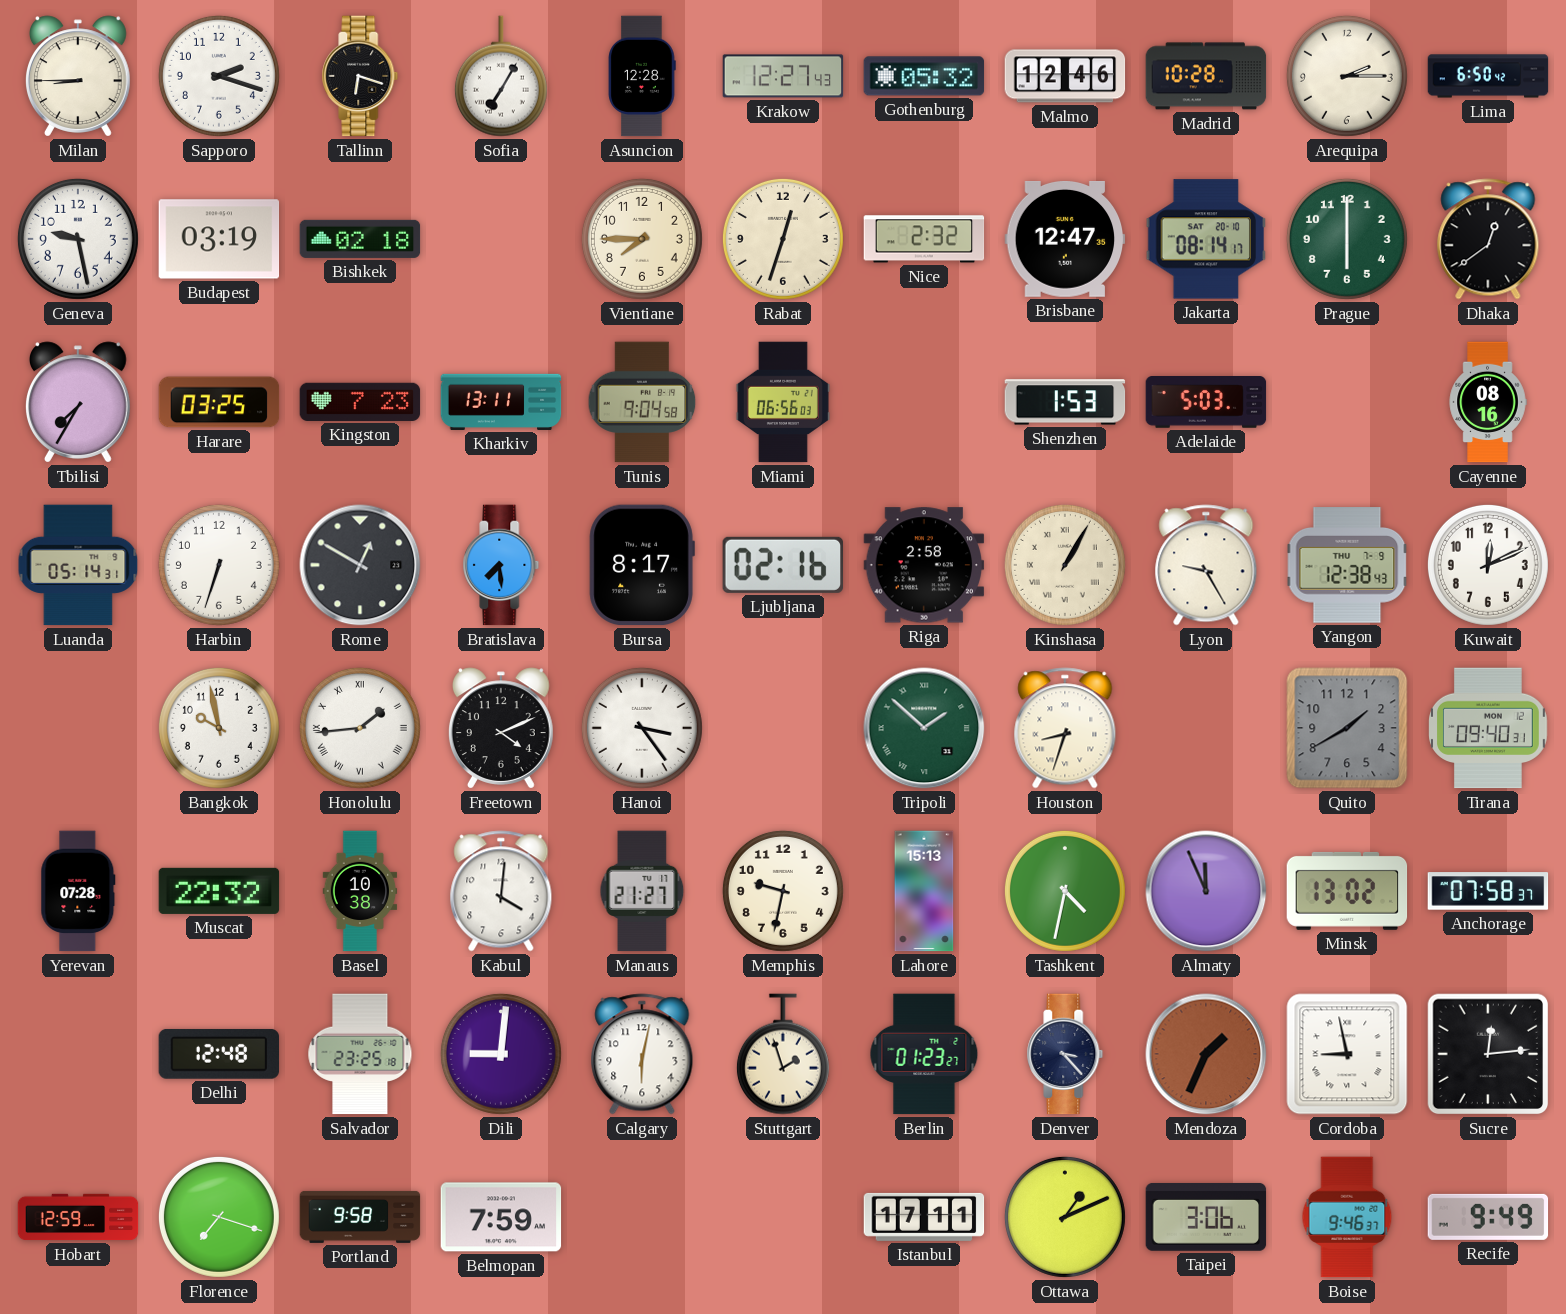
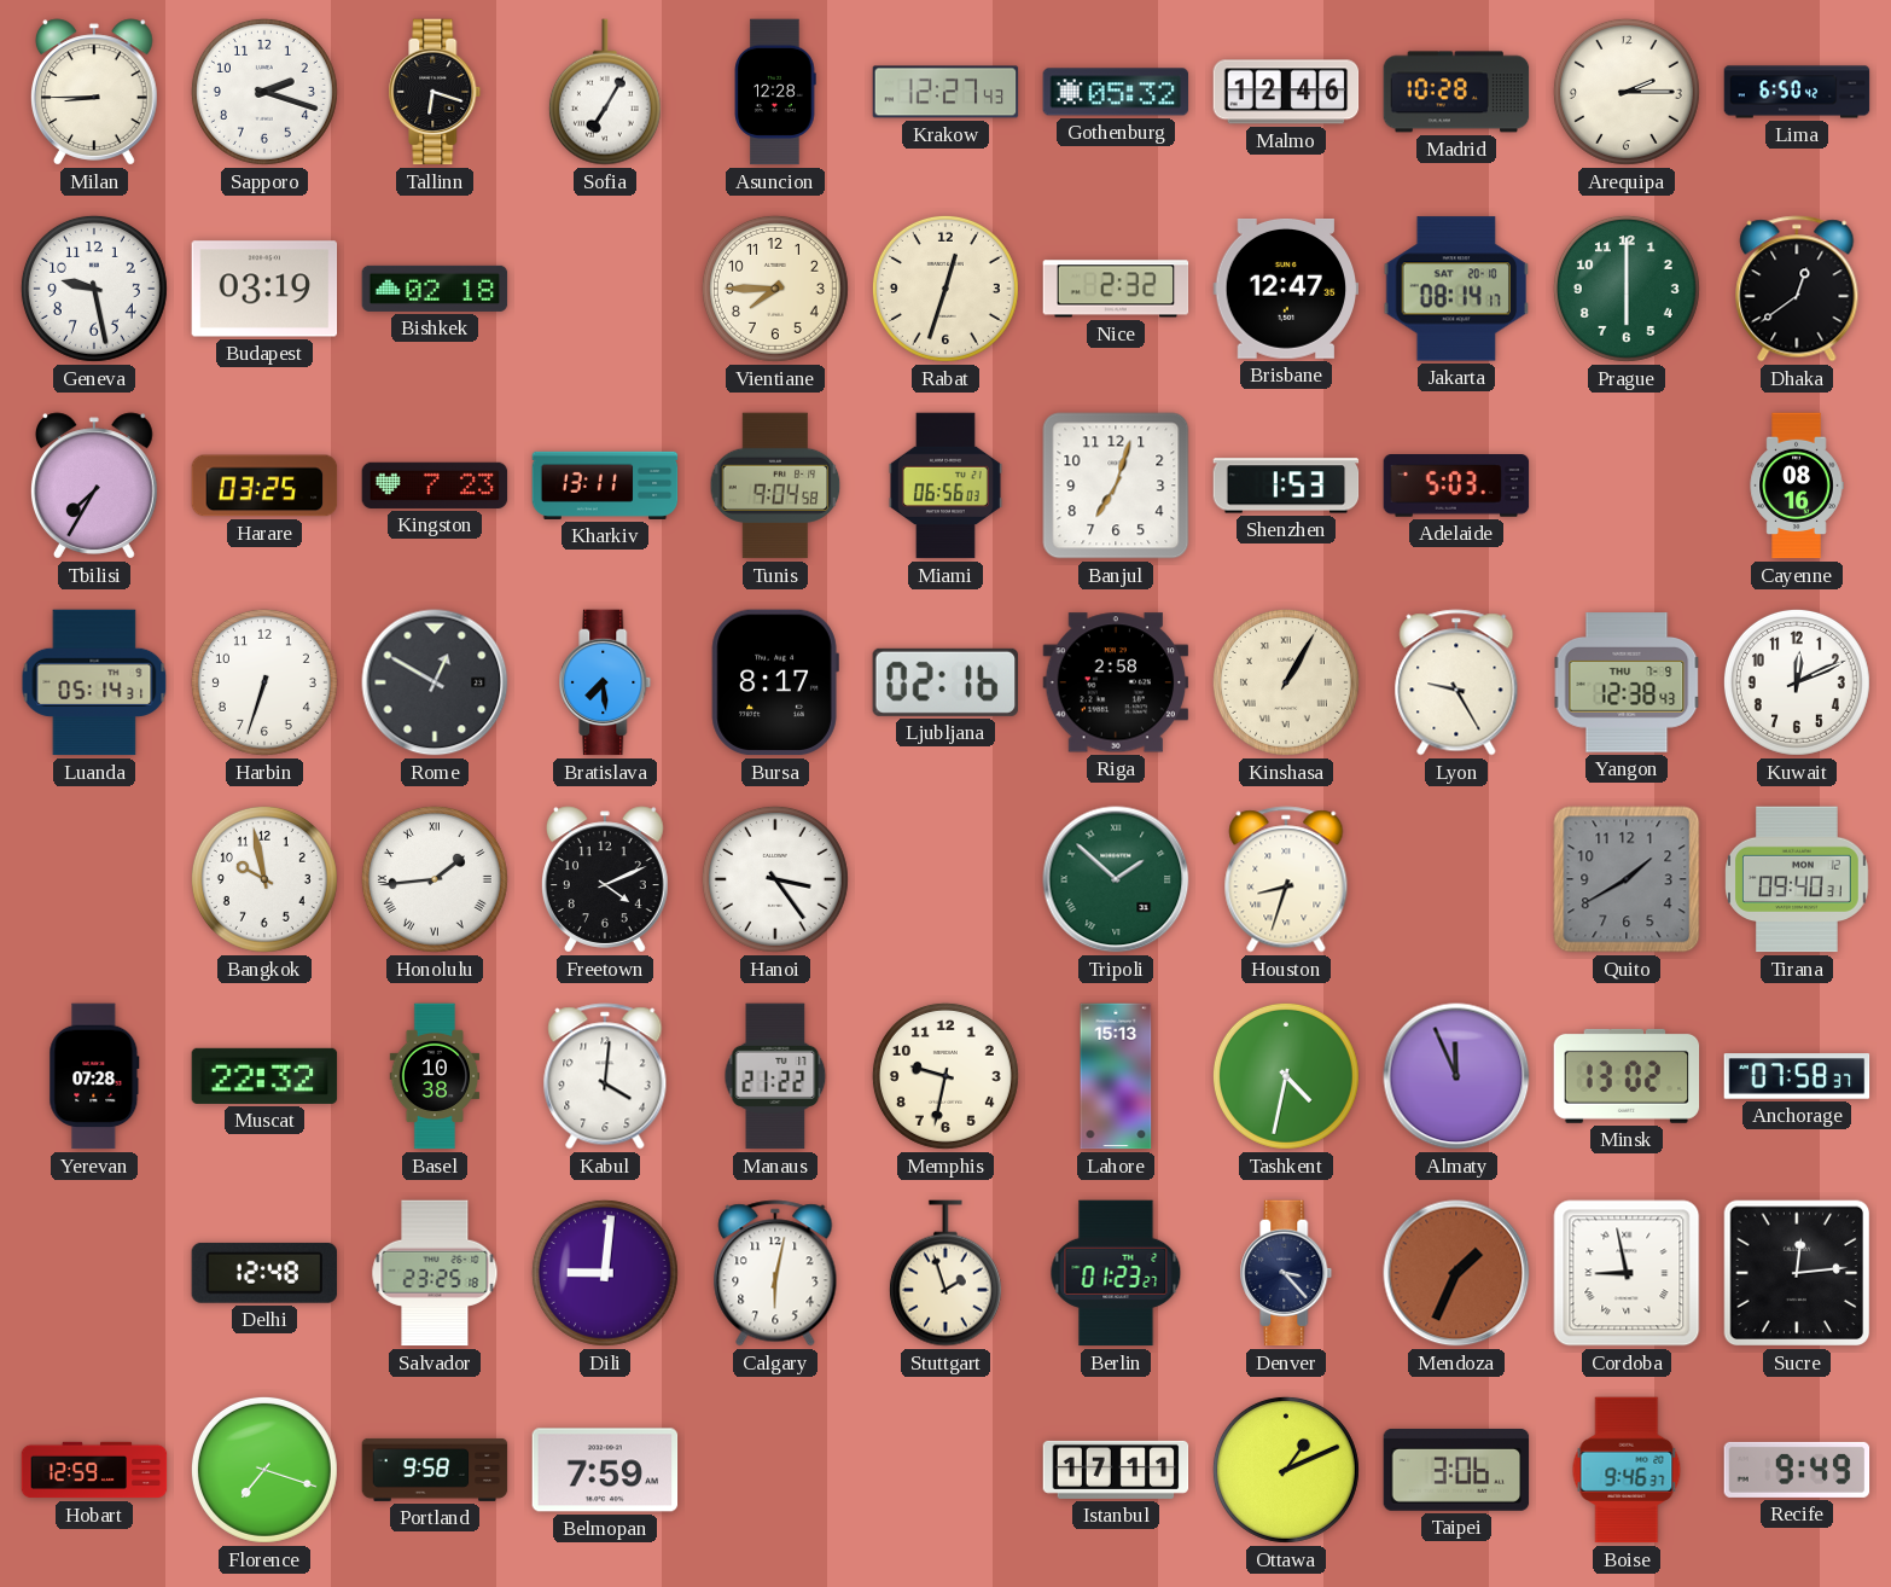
Banjul: none -> 7:03
Manaus: 21:27 -> 21:22
